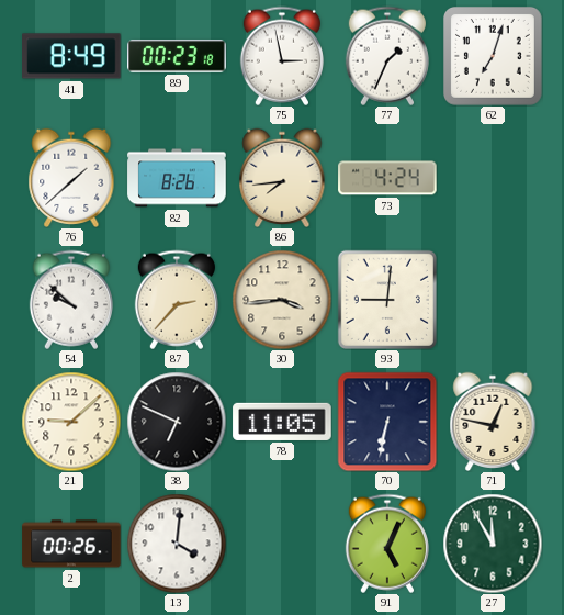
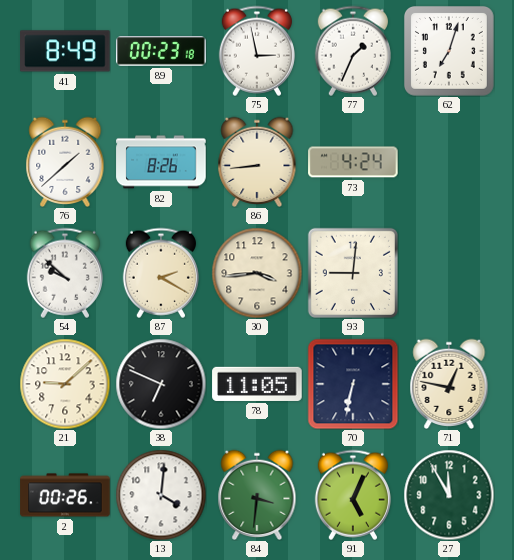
86: 7:44 -> 8:44
87: 2:37 -> 2:20
84: none -> 3:31
